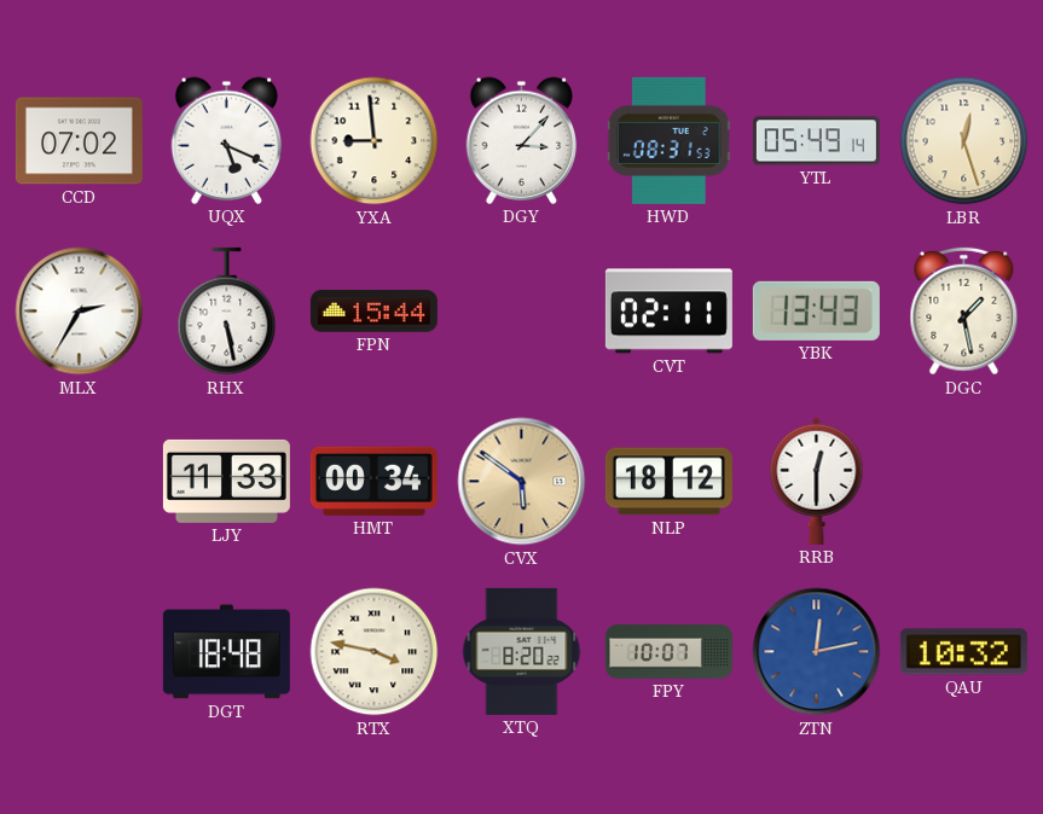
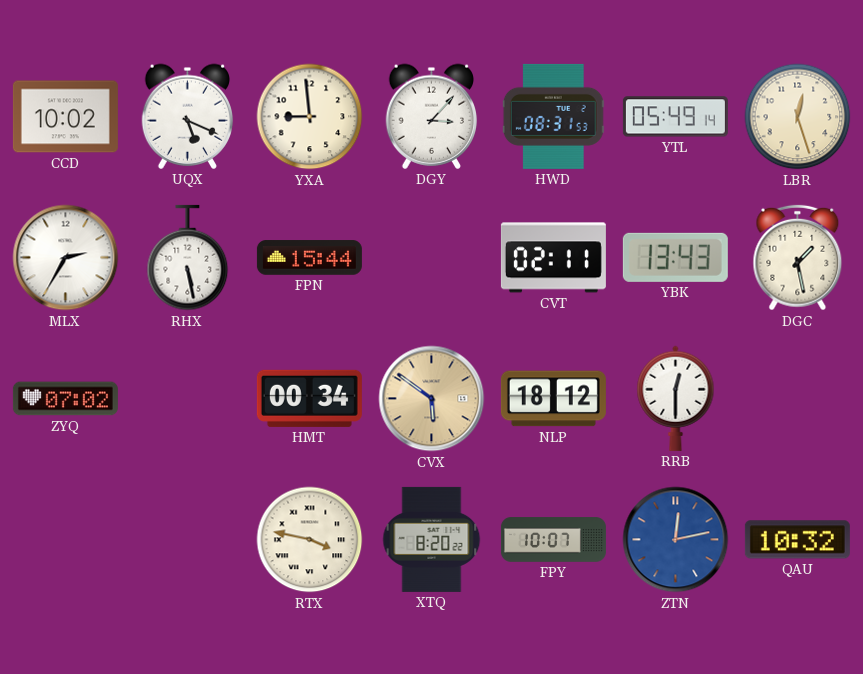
CCD: 07:02 -> 10:02
ZYQ: none -> 07:02
LJY: 11:33 -> none
DGT: 18:48 -> none
